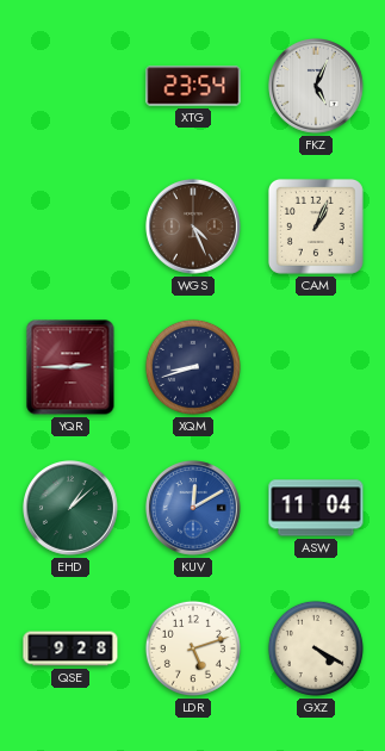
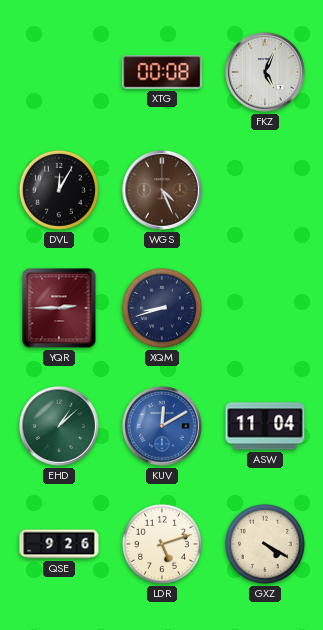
XTG: 23:54 -> 00:08
DVL: none -> 12:05
CAM: 1:04 -> none
QSE: 9:28 -> 9:26
